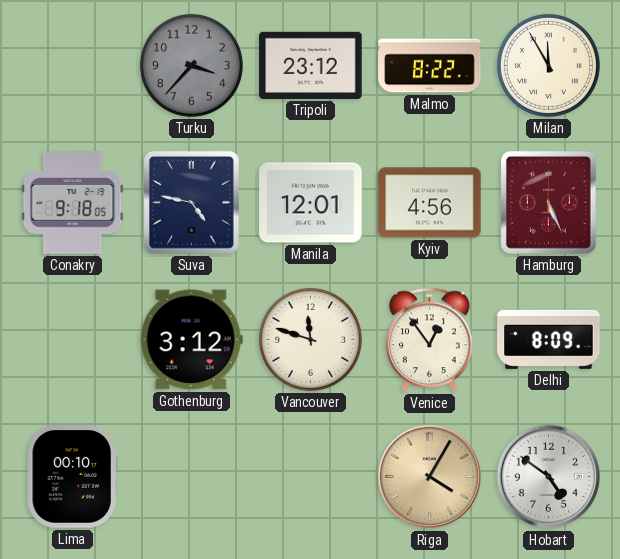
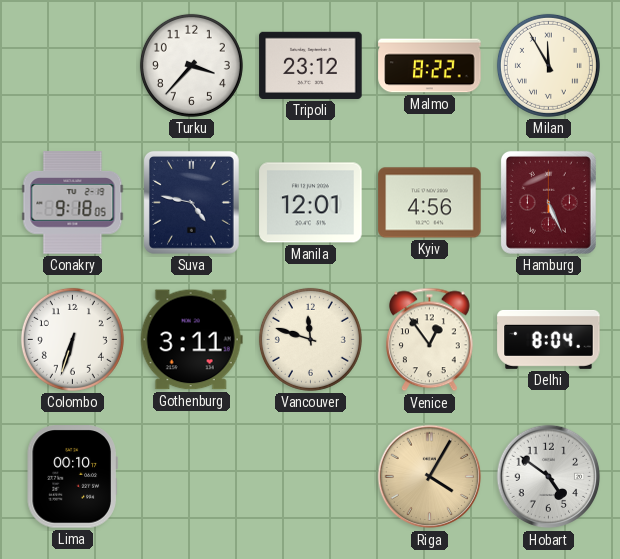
Turku dial: grey -> white
Colombo: none -> 6:33
Gothenburg: 3:12 -> 3:11
Delhi: 8:09 -> 8:04
